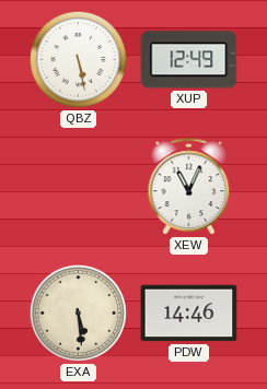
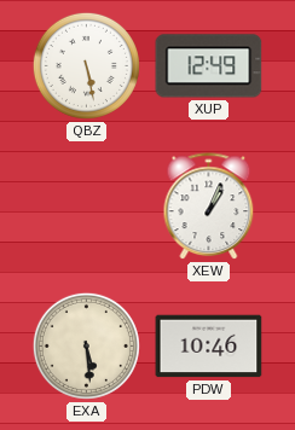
XEW: 11:04 -> 1:04
PDW: 14:46 -> 10:46
